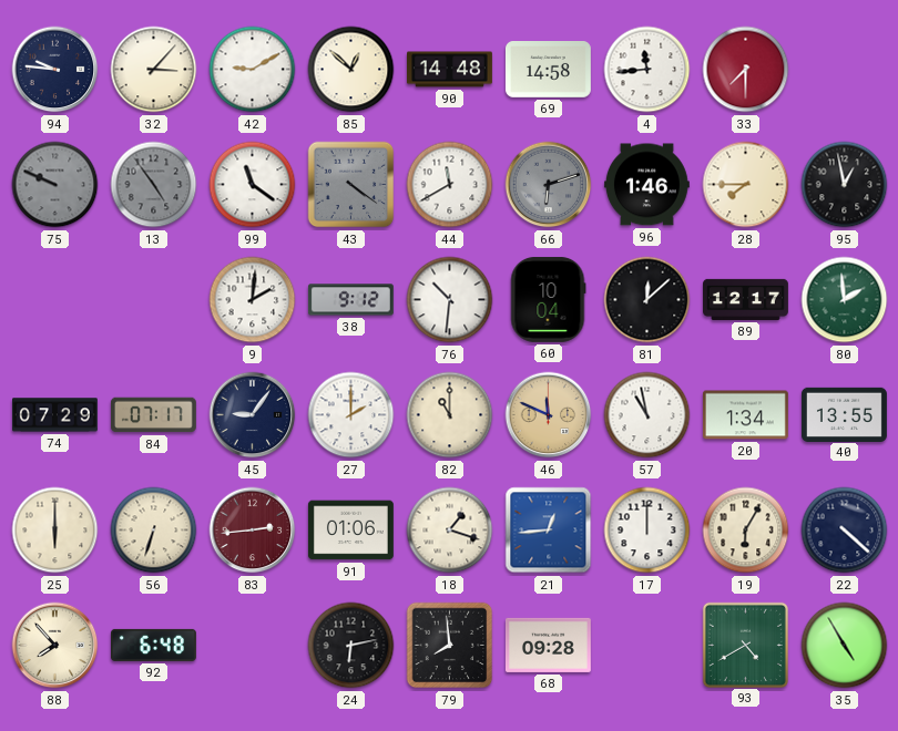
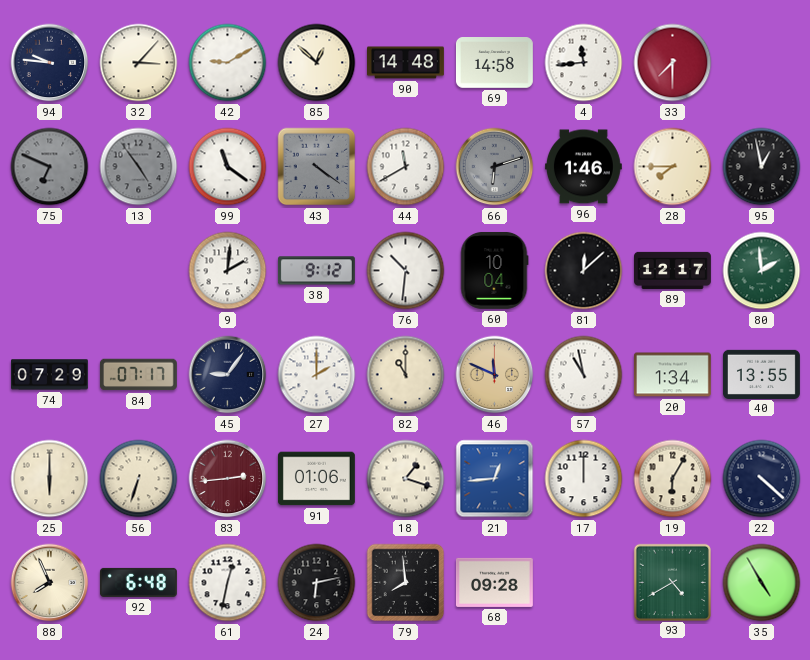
75: 9:49 -> 6:49
88: 7:53 -> 7:56
61: none -> 12:32
